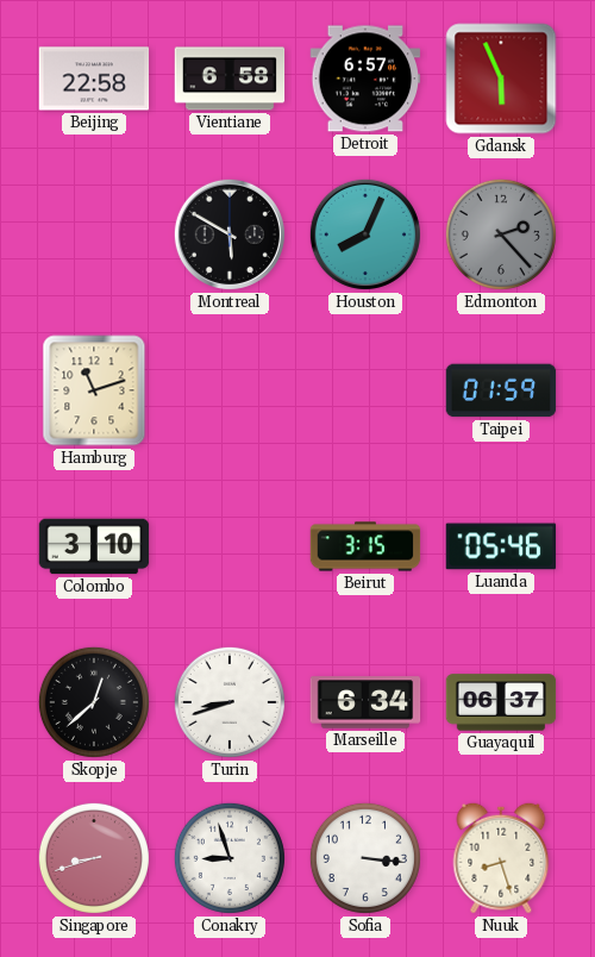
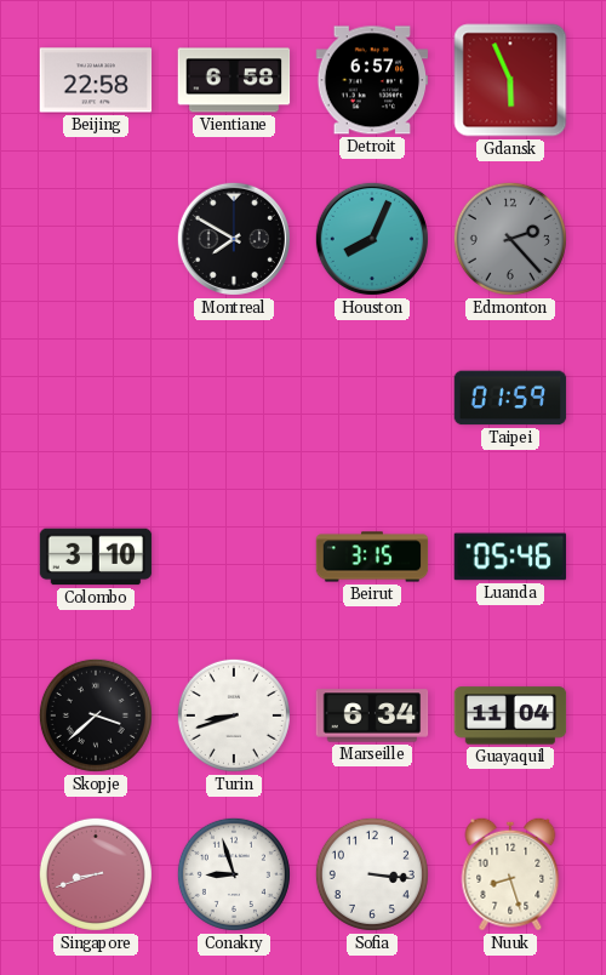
Montreal: 5:50 -> 7:50
Hamburg: 11:12 -> none
Skopje: 12:38 -> 3:38
Guayaquil: 06:37 -> 11:04
